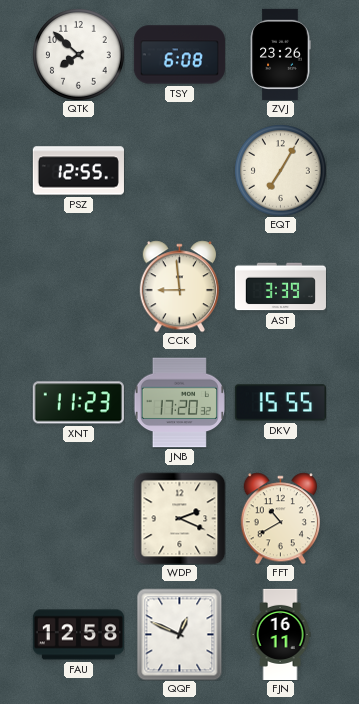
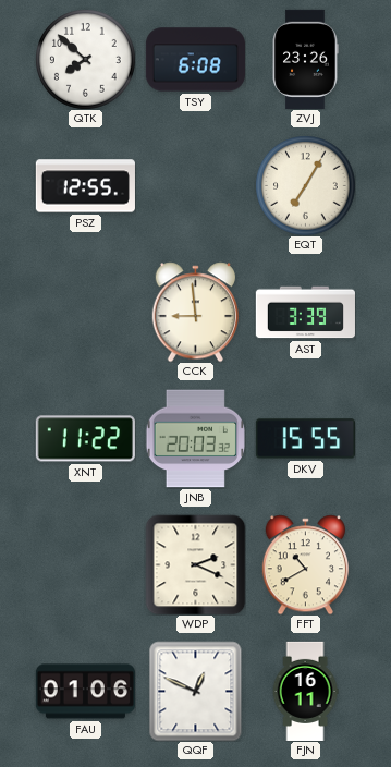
XNT: 11:23 -> 11:22
JNB: 17:20 -> 20:03
FAU: 12:58 -> 01:06
